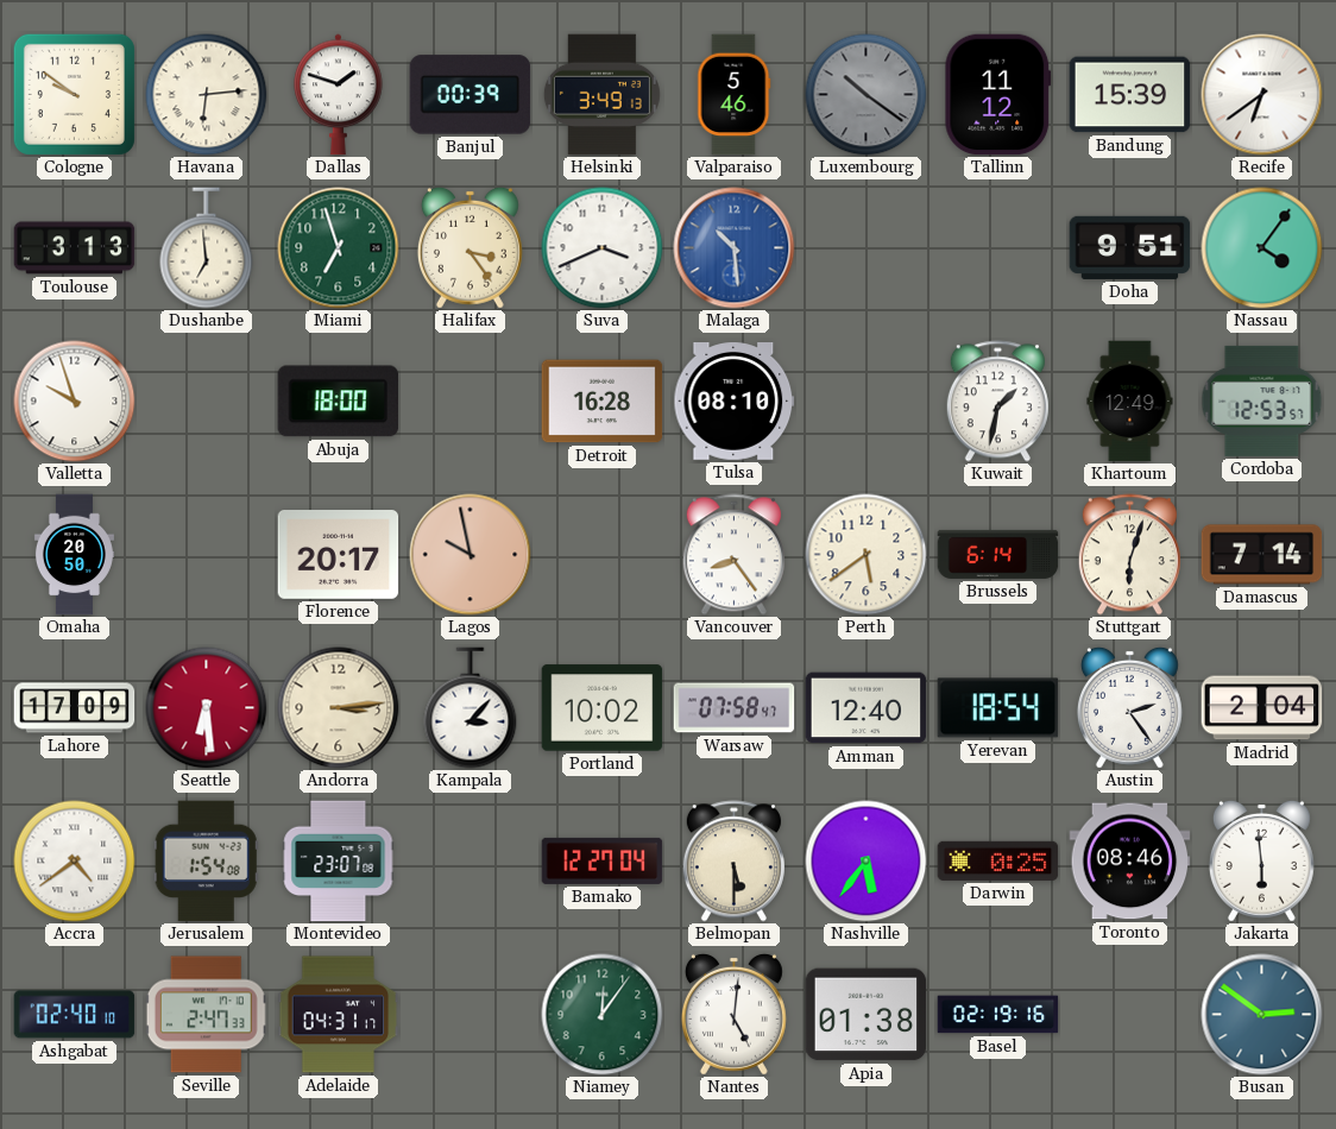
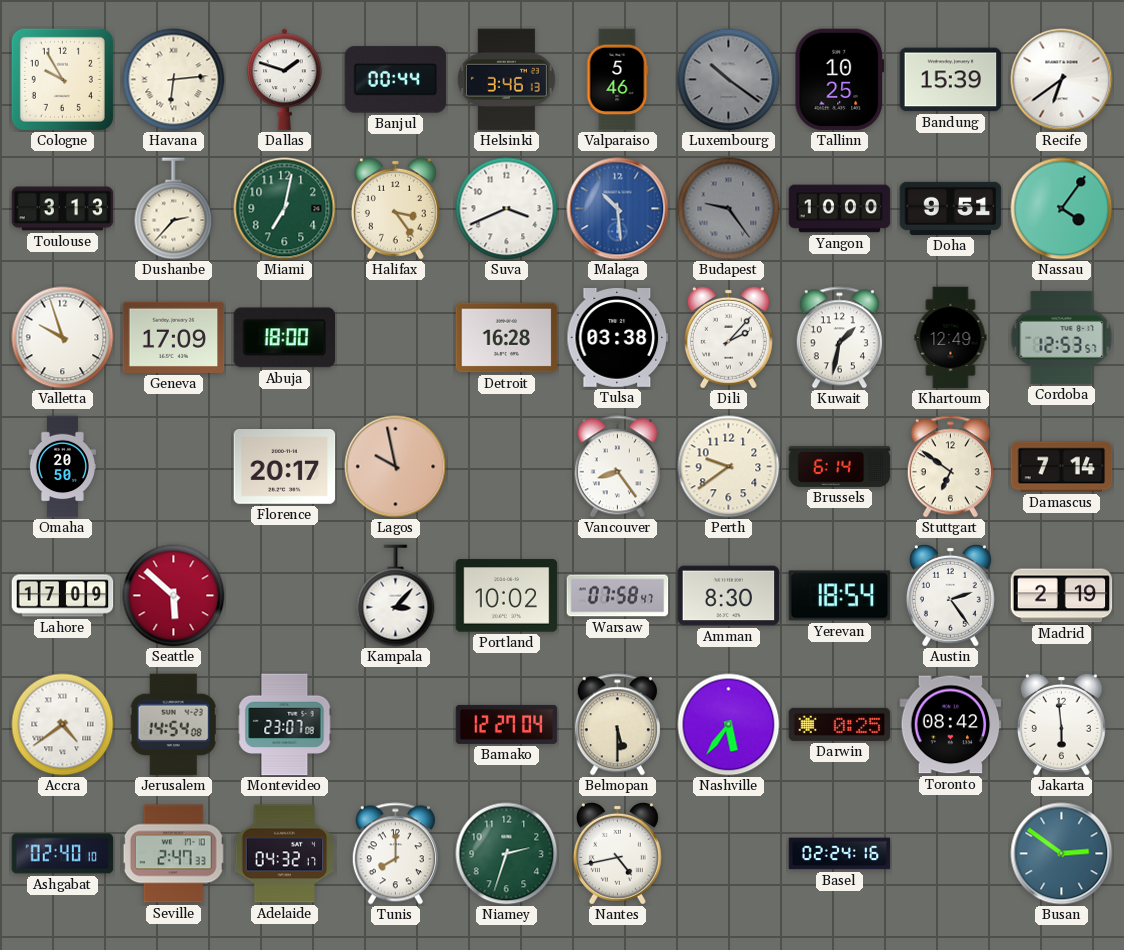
Cologne: 9:51 -> 9:55
Banjul: 00:39 -> 00:44
Helsinki: 3:49 -> 3:46
Tallinn: 11:12 -> 10:25
Dushanbe: 6:59 -> 2:37
Miami: 6:57 -> 7:02
Budapest: none -> 9:24
Yangon: none -> 10:00
Geneva: none -> 17:09
Tulsa: 08:10 -> 03:38
Dili: none -> 2:07
Perth: 5:39 -> 9:39
Stuttgart: 6:03 -> 6:51
Seattle: 6:29 -> 5:52
Andorra: 3:14 -> none
Amman: 12:40 -> 8:30
Madrid: 2:04 -> 2:19
Jerusalem: 1:54 -> 14:54
Toronto: 08:46 -> 08:42
Adelaide: 04:31 -> 04:32
Tunis: none -> 8:00
Niamey: 12:06 -> 2:33
Nantes: 5:01 -> 4:43
Apia: 01:38 -> none
Basel: 02:19 -> 02:24
